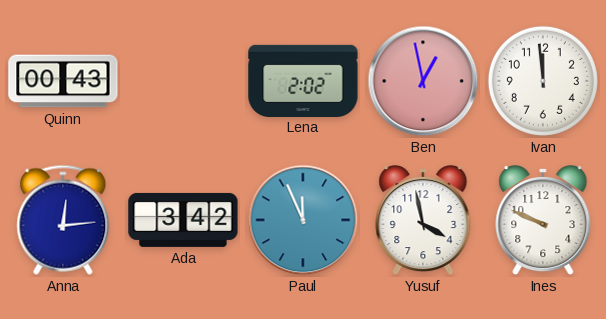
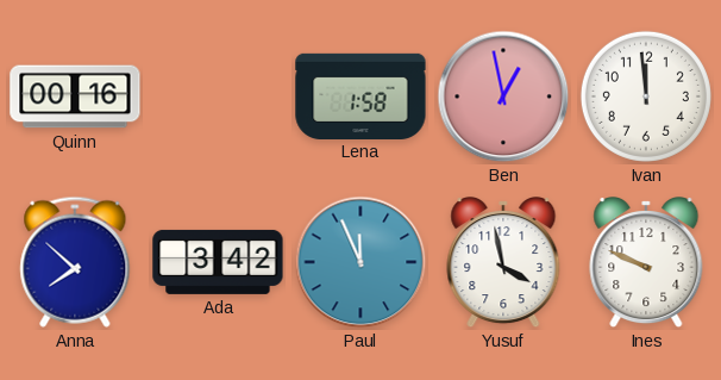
Quinn: 00:43 -> 00:16
Lena: 2:02 -> 1:58
Anna: 12:14 -> 7:52
